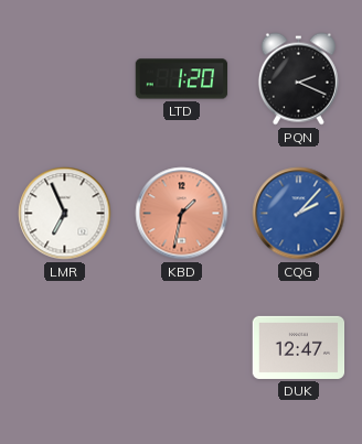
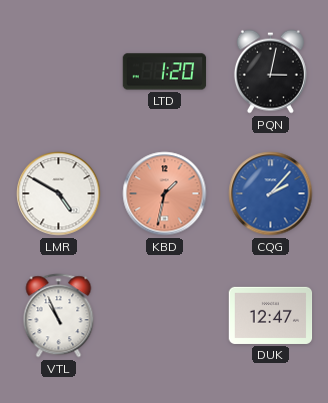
PQN: 2:19 -> 3:02
LMR: 6:56 -> 4:50
VTL: none -> 10:56
